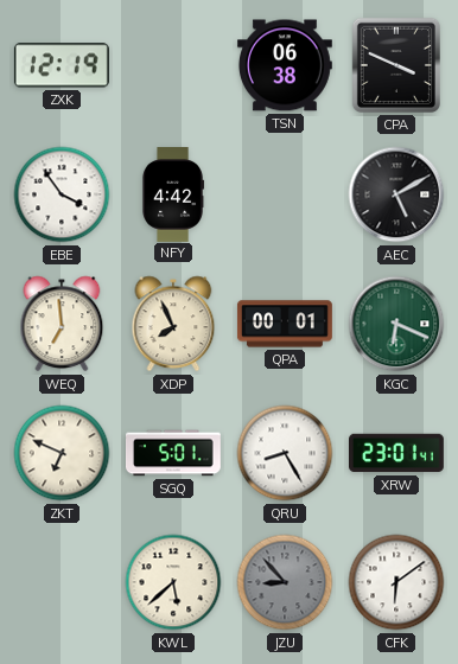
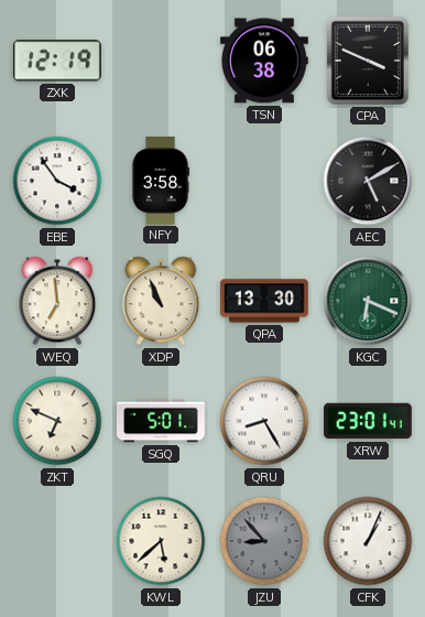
NFY: 4:42 -> 3:58
XDP: 7:56 -> 10:56
QPA: 00:01 -> 13:30
CFK: 6:09 -> 1:04
